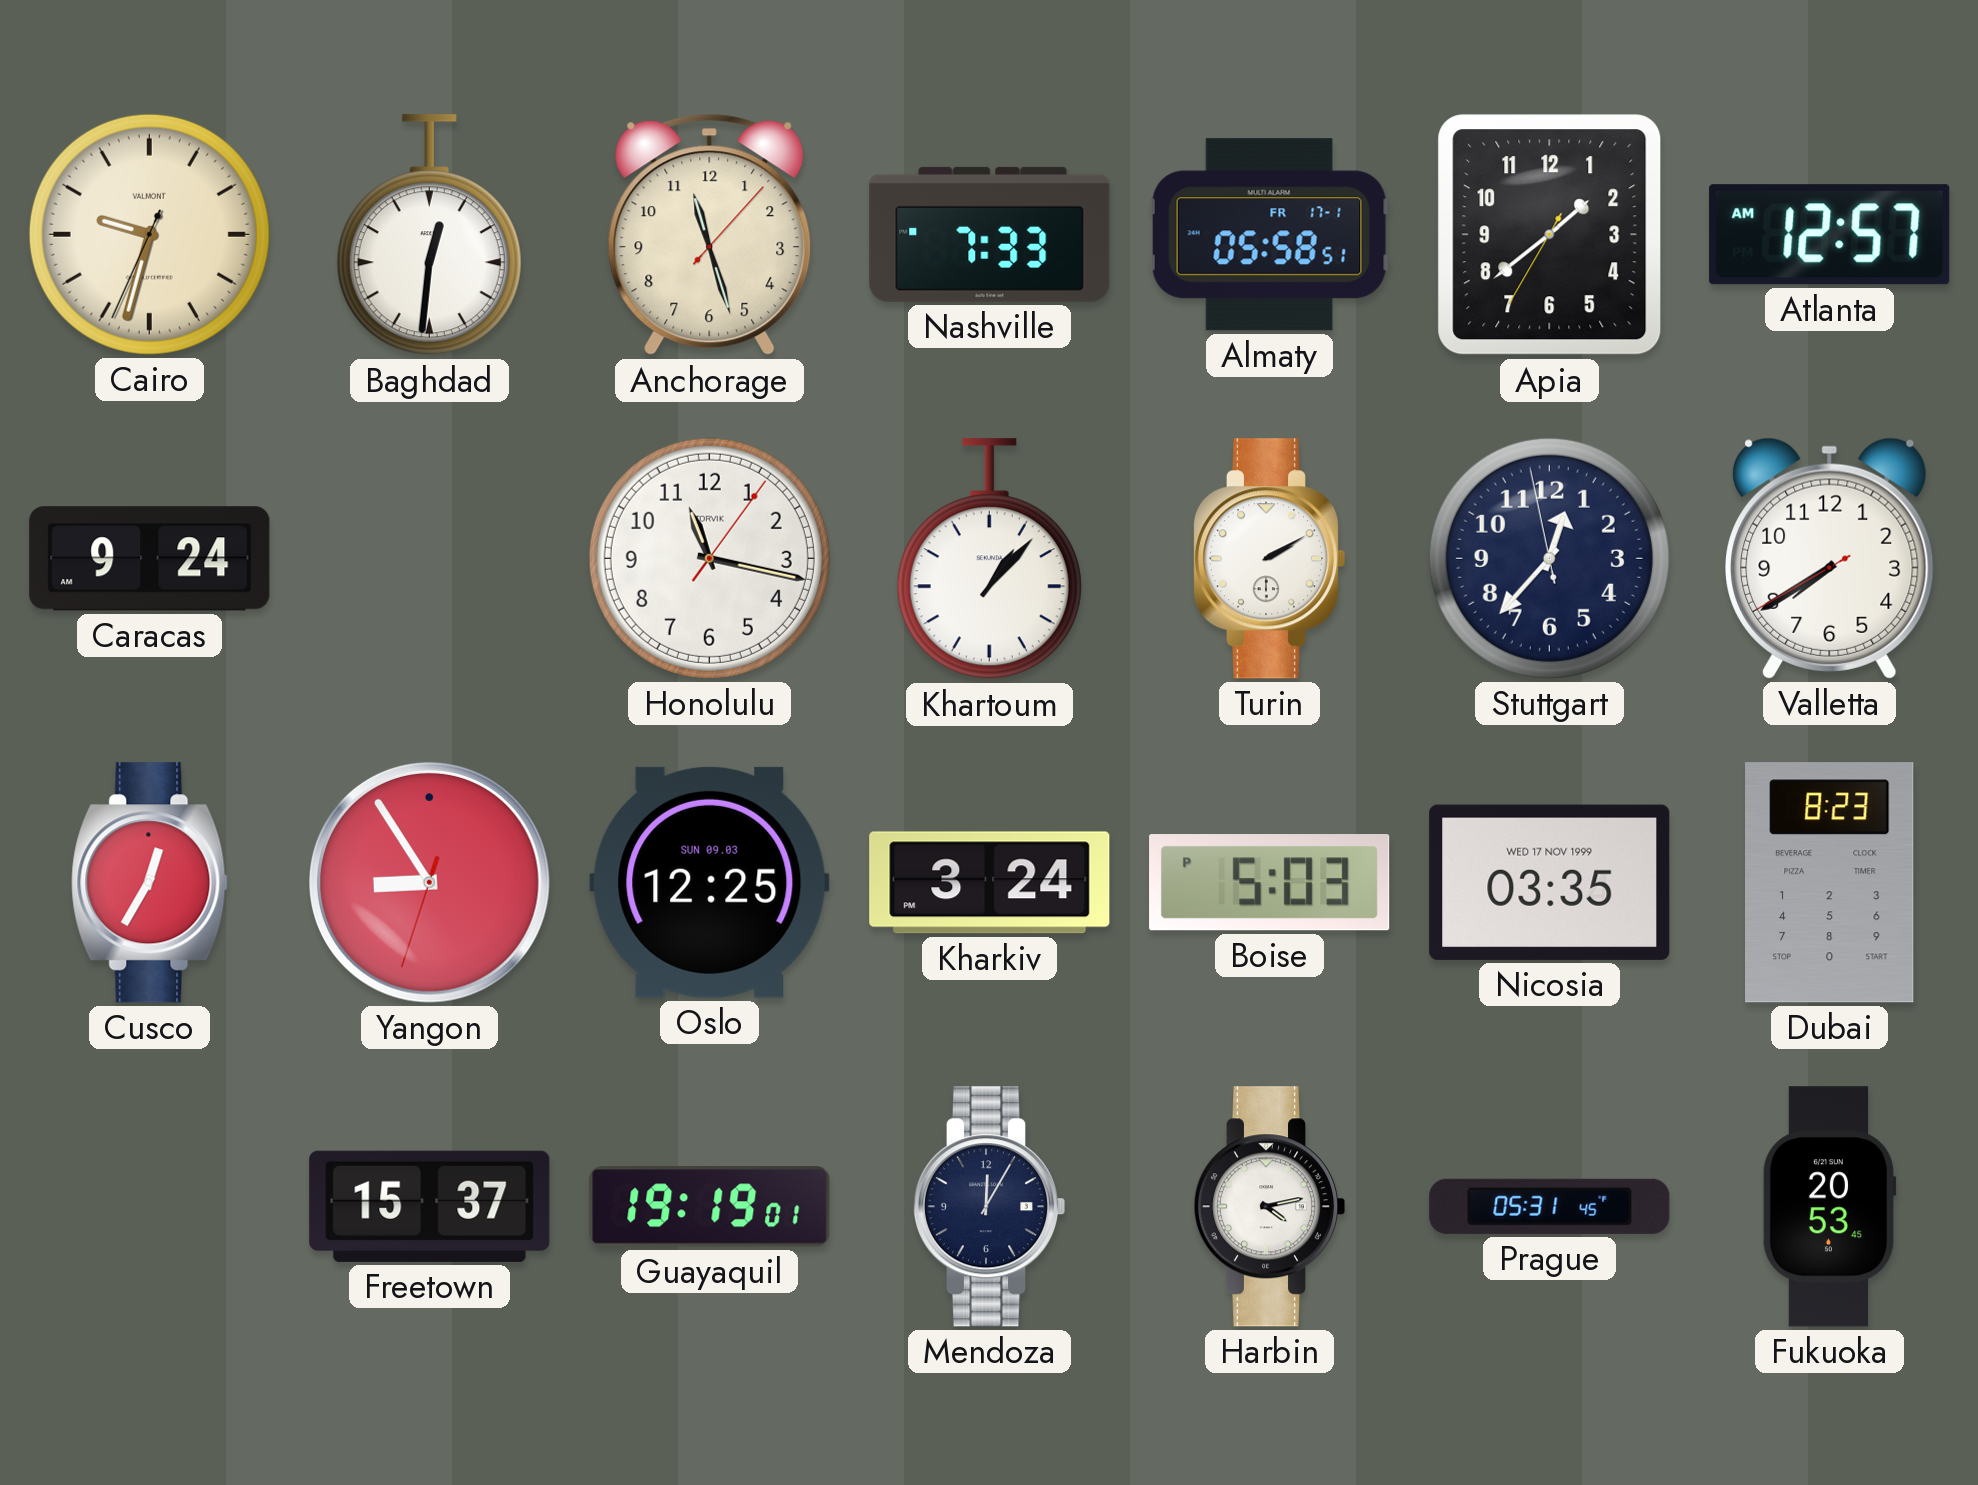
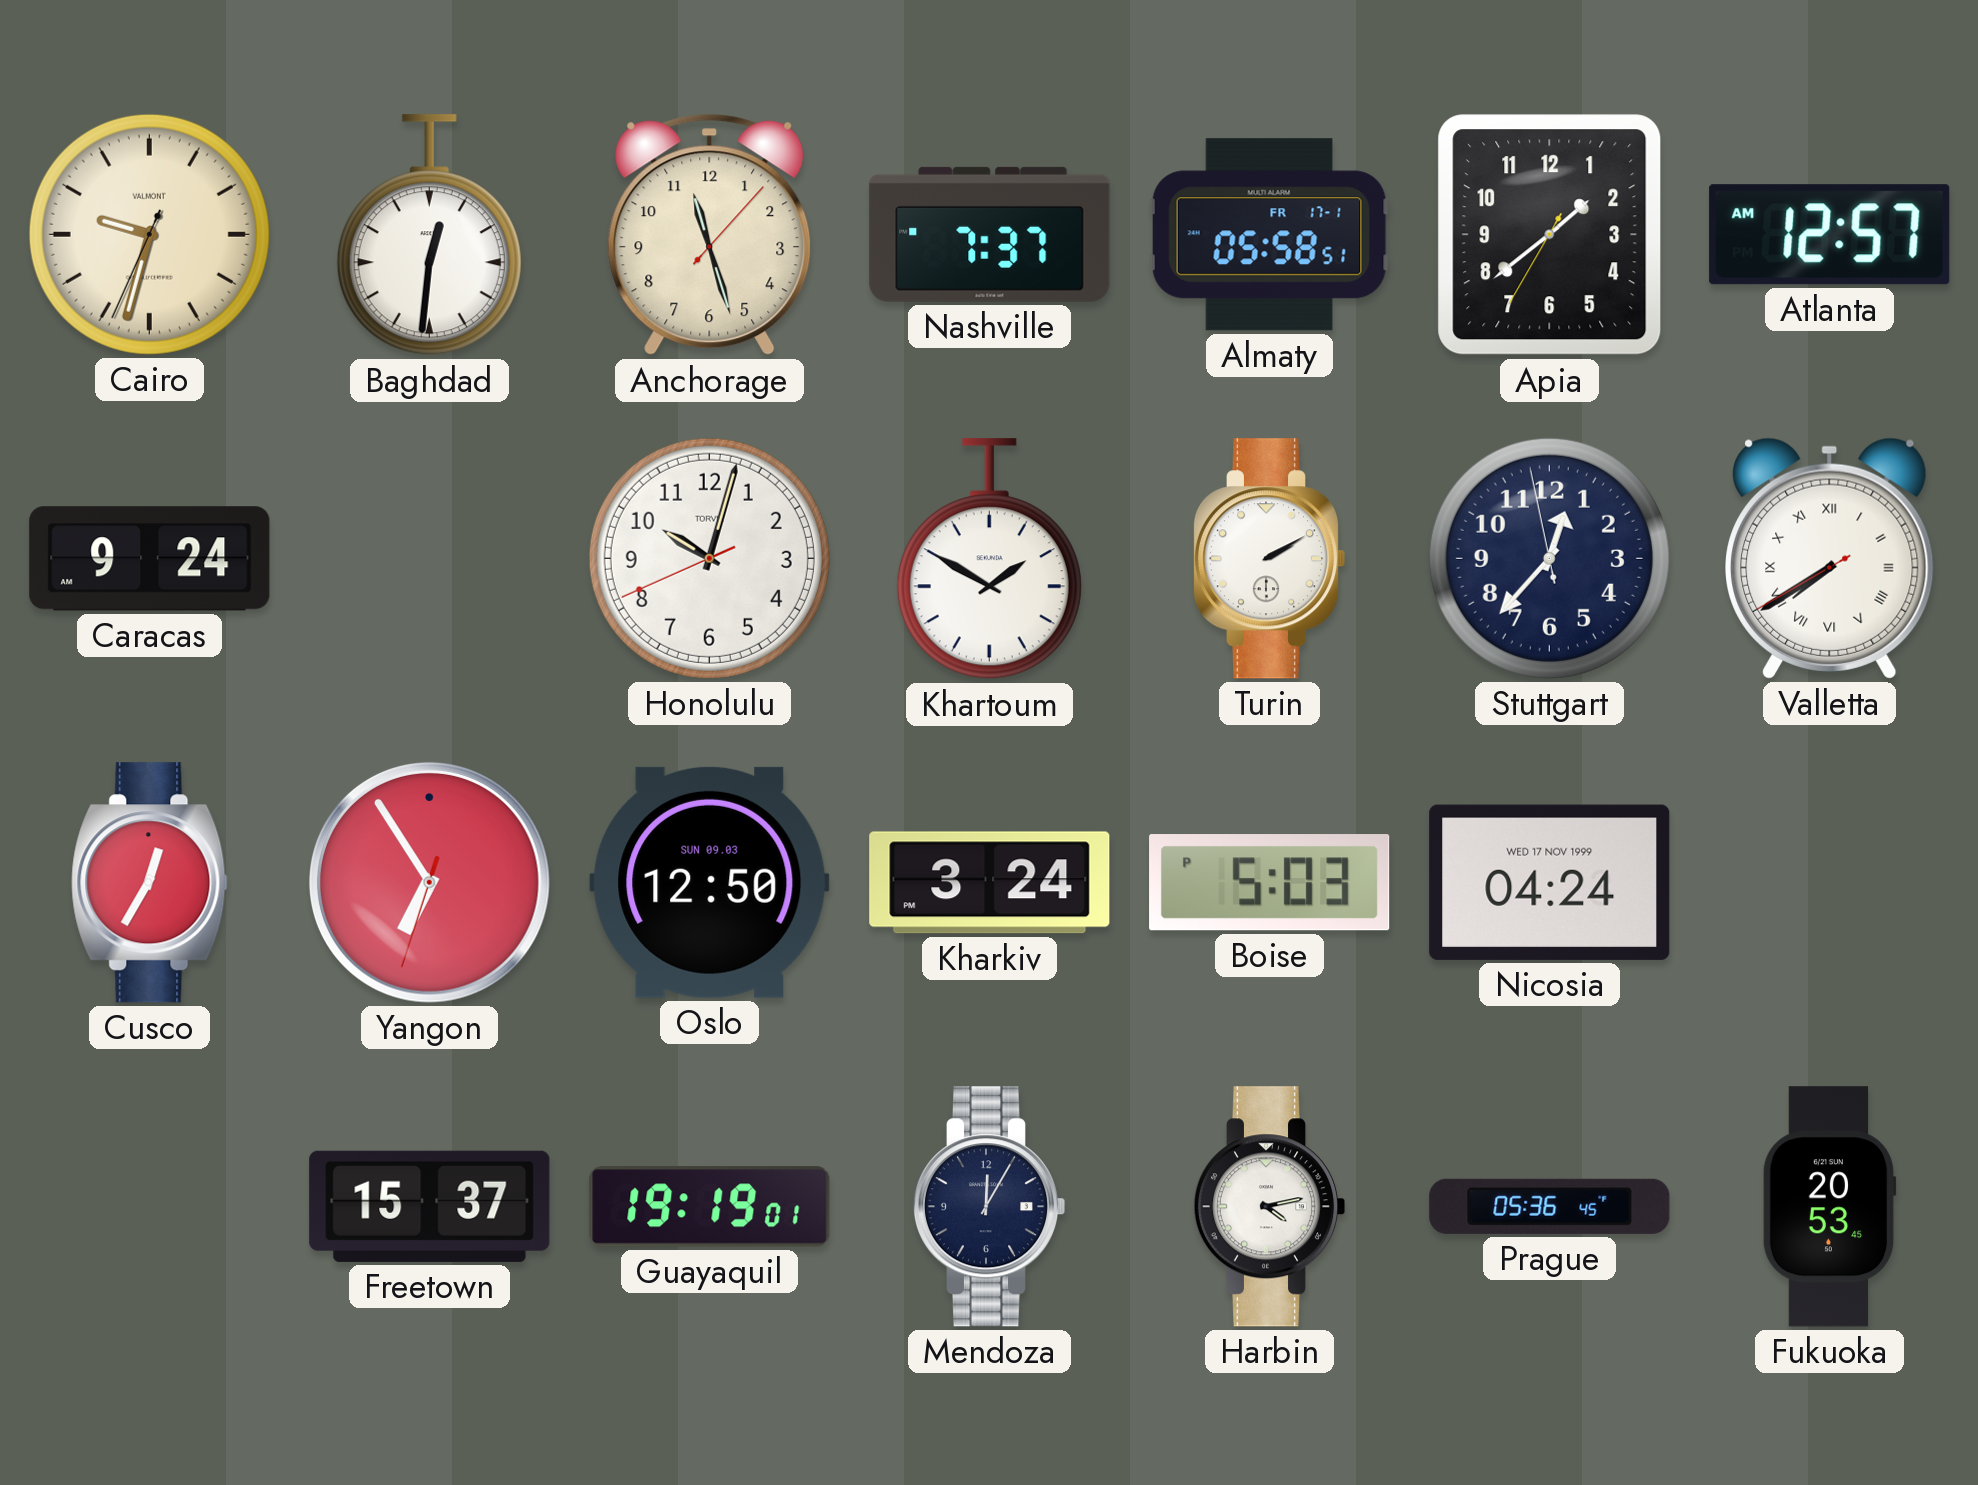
Nashville: 7:33 -> 7:37
Honolulu: 11:17 -> 10:02
Khartoum: 1:07 -> 1:50
Valletta numerals: Arabic -> Roman
Yangon: 8:54 -> 6:54
Oslo: 12:25 -> 12:50
Nicosia: 03:35 -> 04:24
Dubai: 8:23 -> none
Prague: 05:31 -> 05:36
